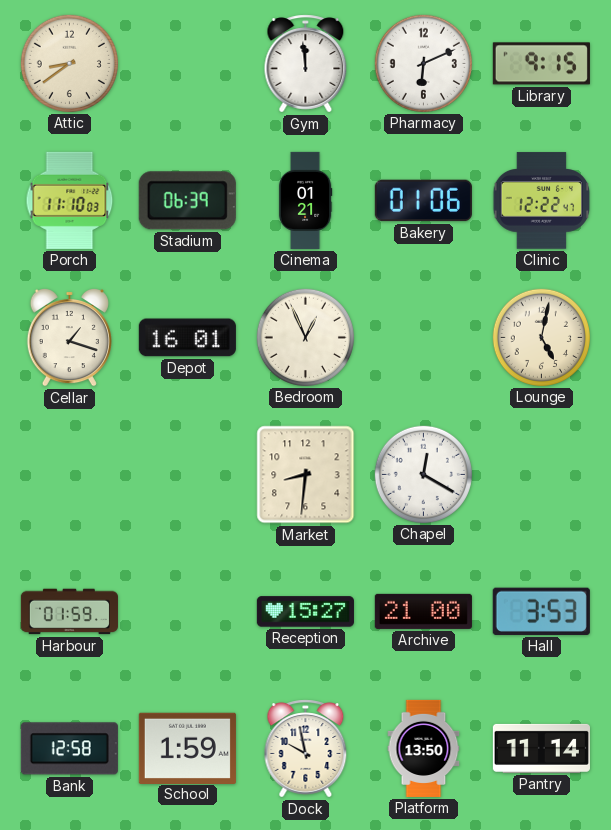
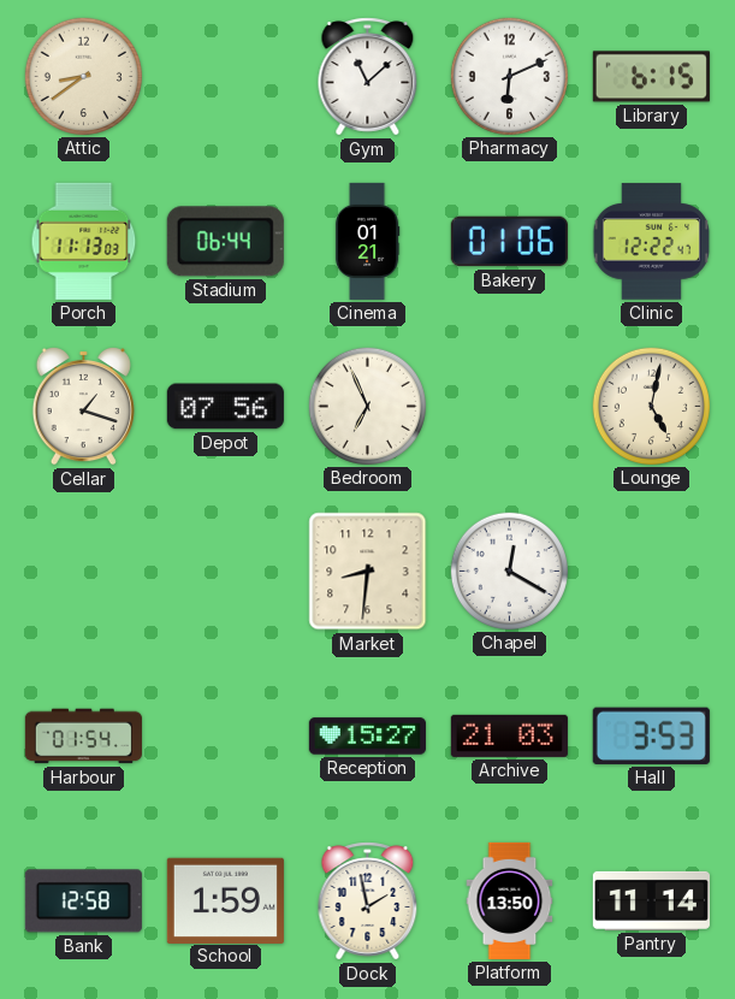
Gym: 11:59 -> 11:08
Library: 9:15 -> 6:15
Porch: 11:10 -> 11:13
Stadium: 06:39 -> 06:44
Depot: 16:01 -> 07:56
Bedroom: 12:56 -> 6:56
Harbour: 01:59 -> 01:54
Archive: 21:00 -> 21:03
Dock: 9:58 -> 1:58
